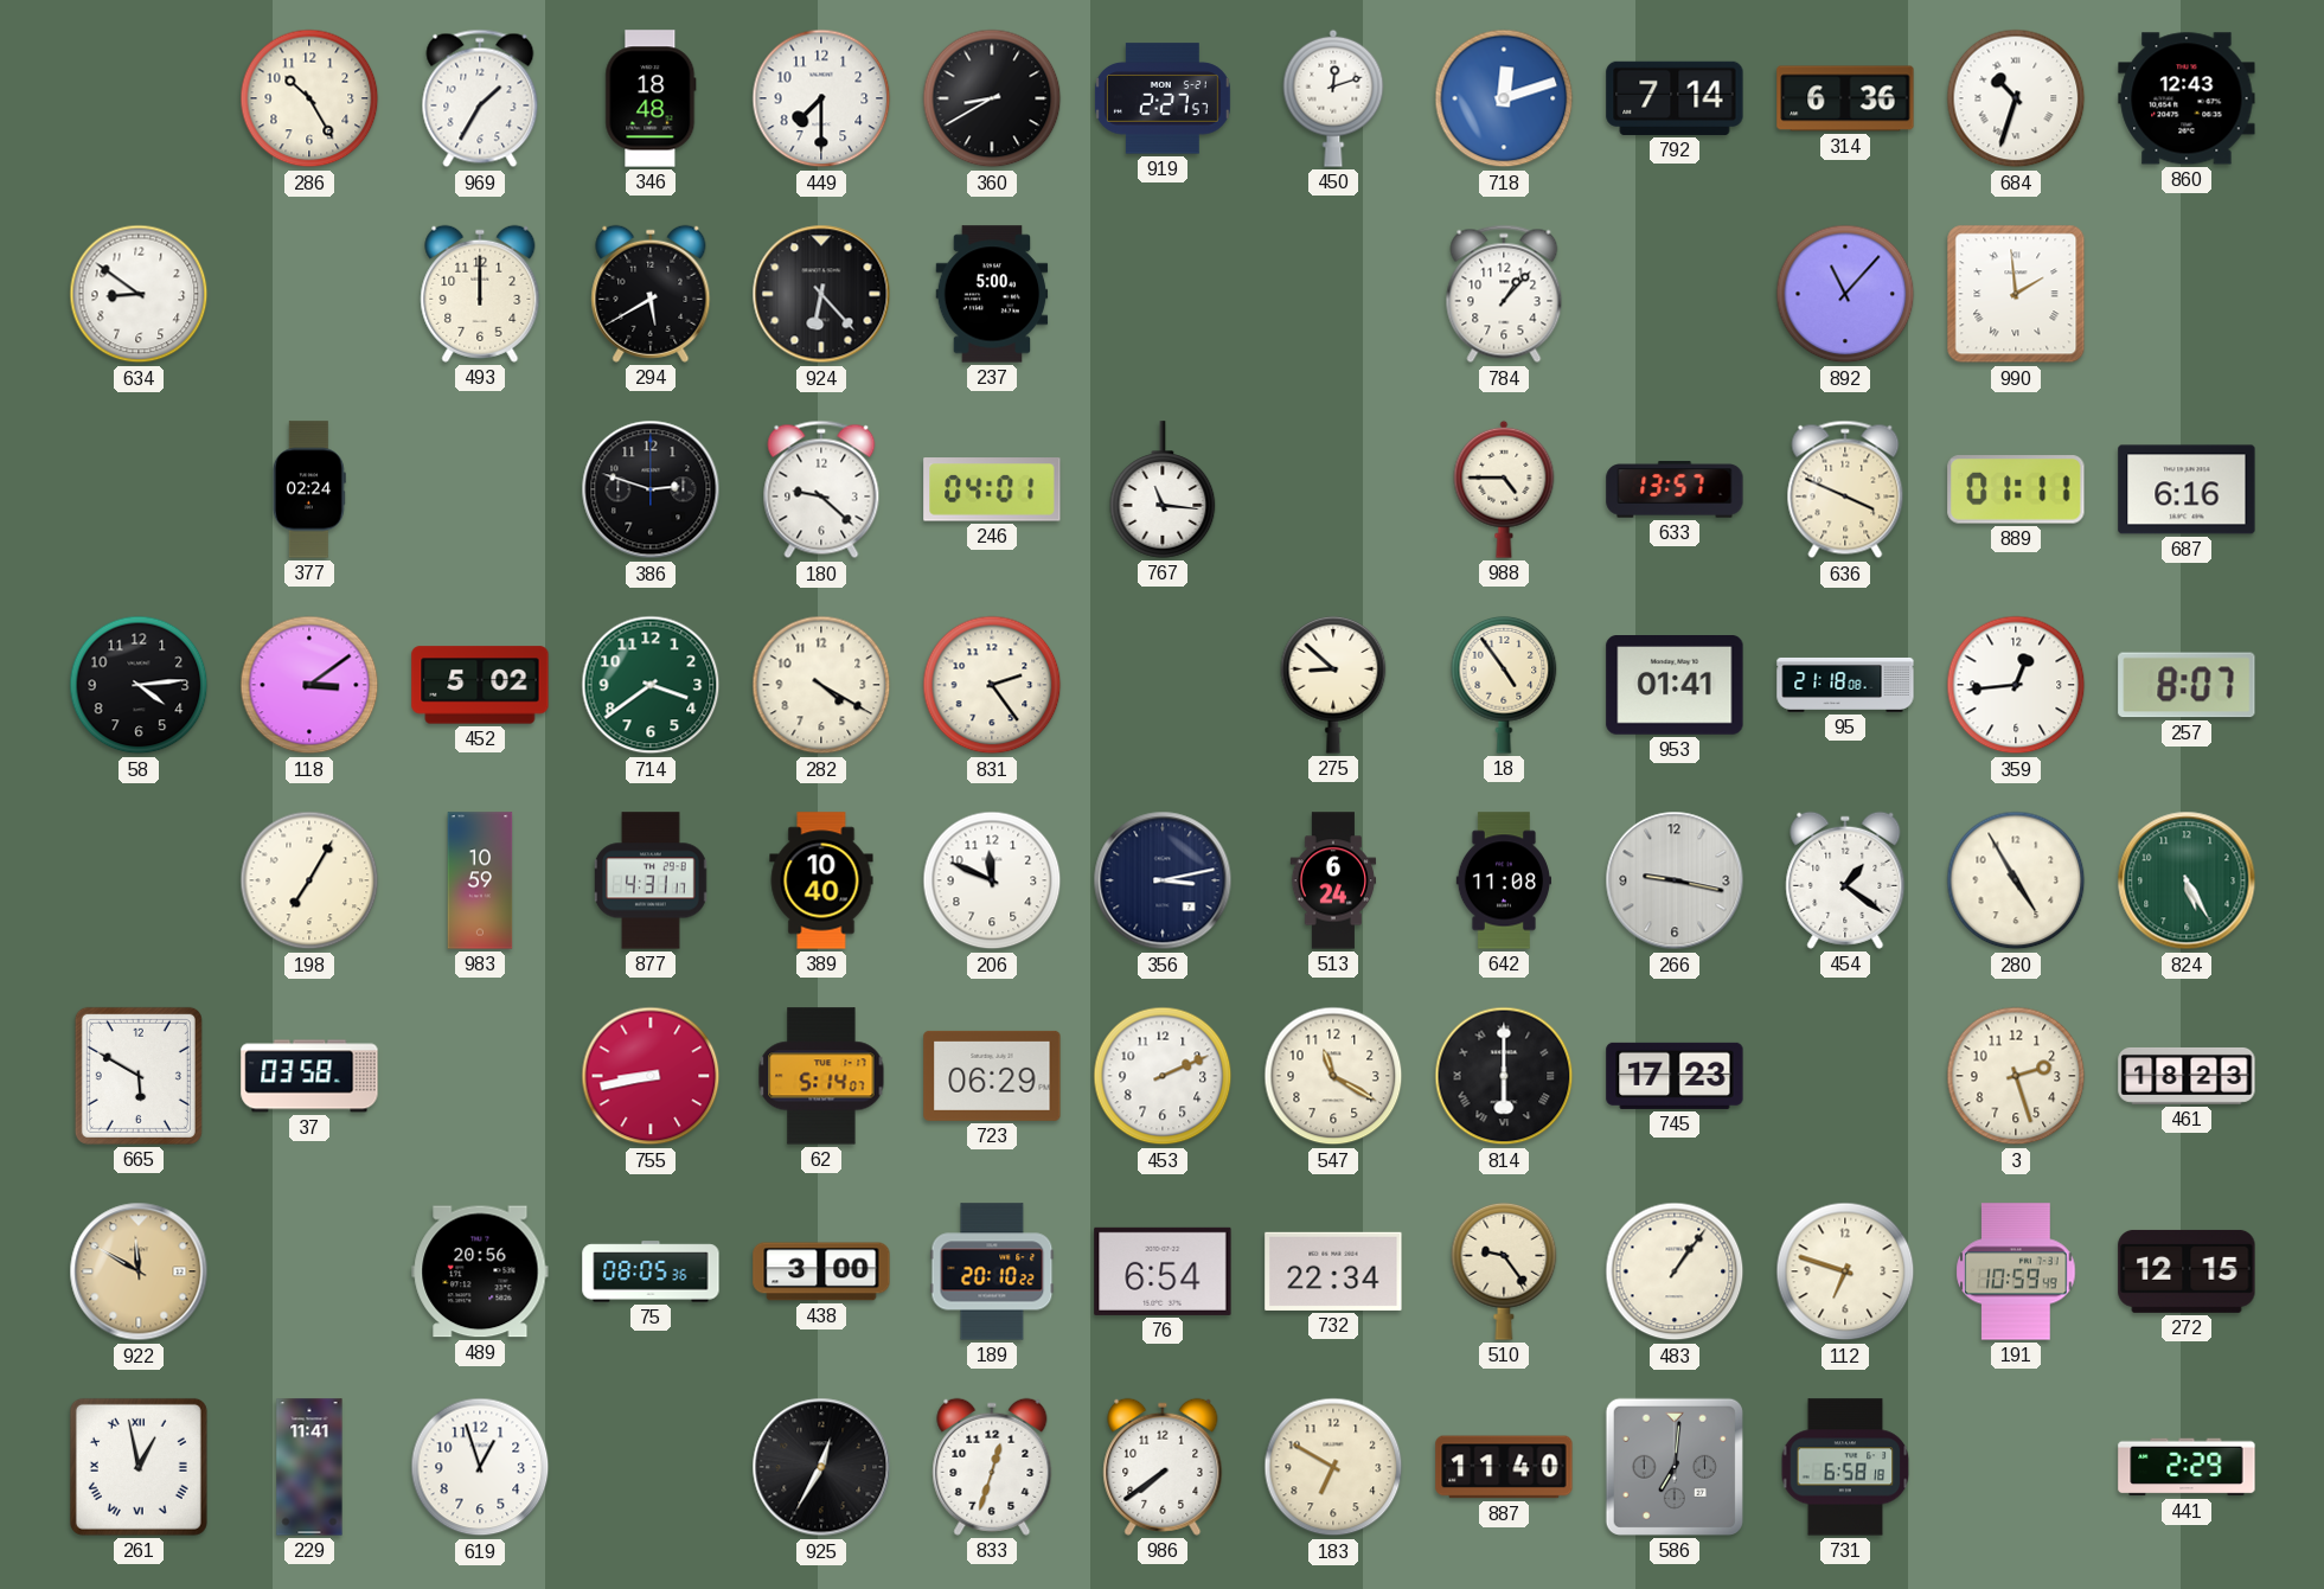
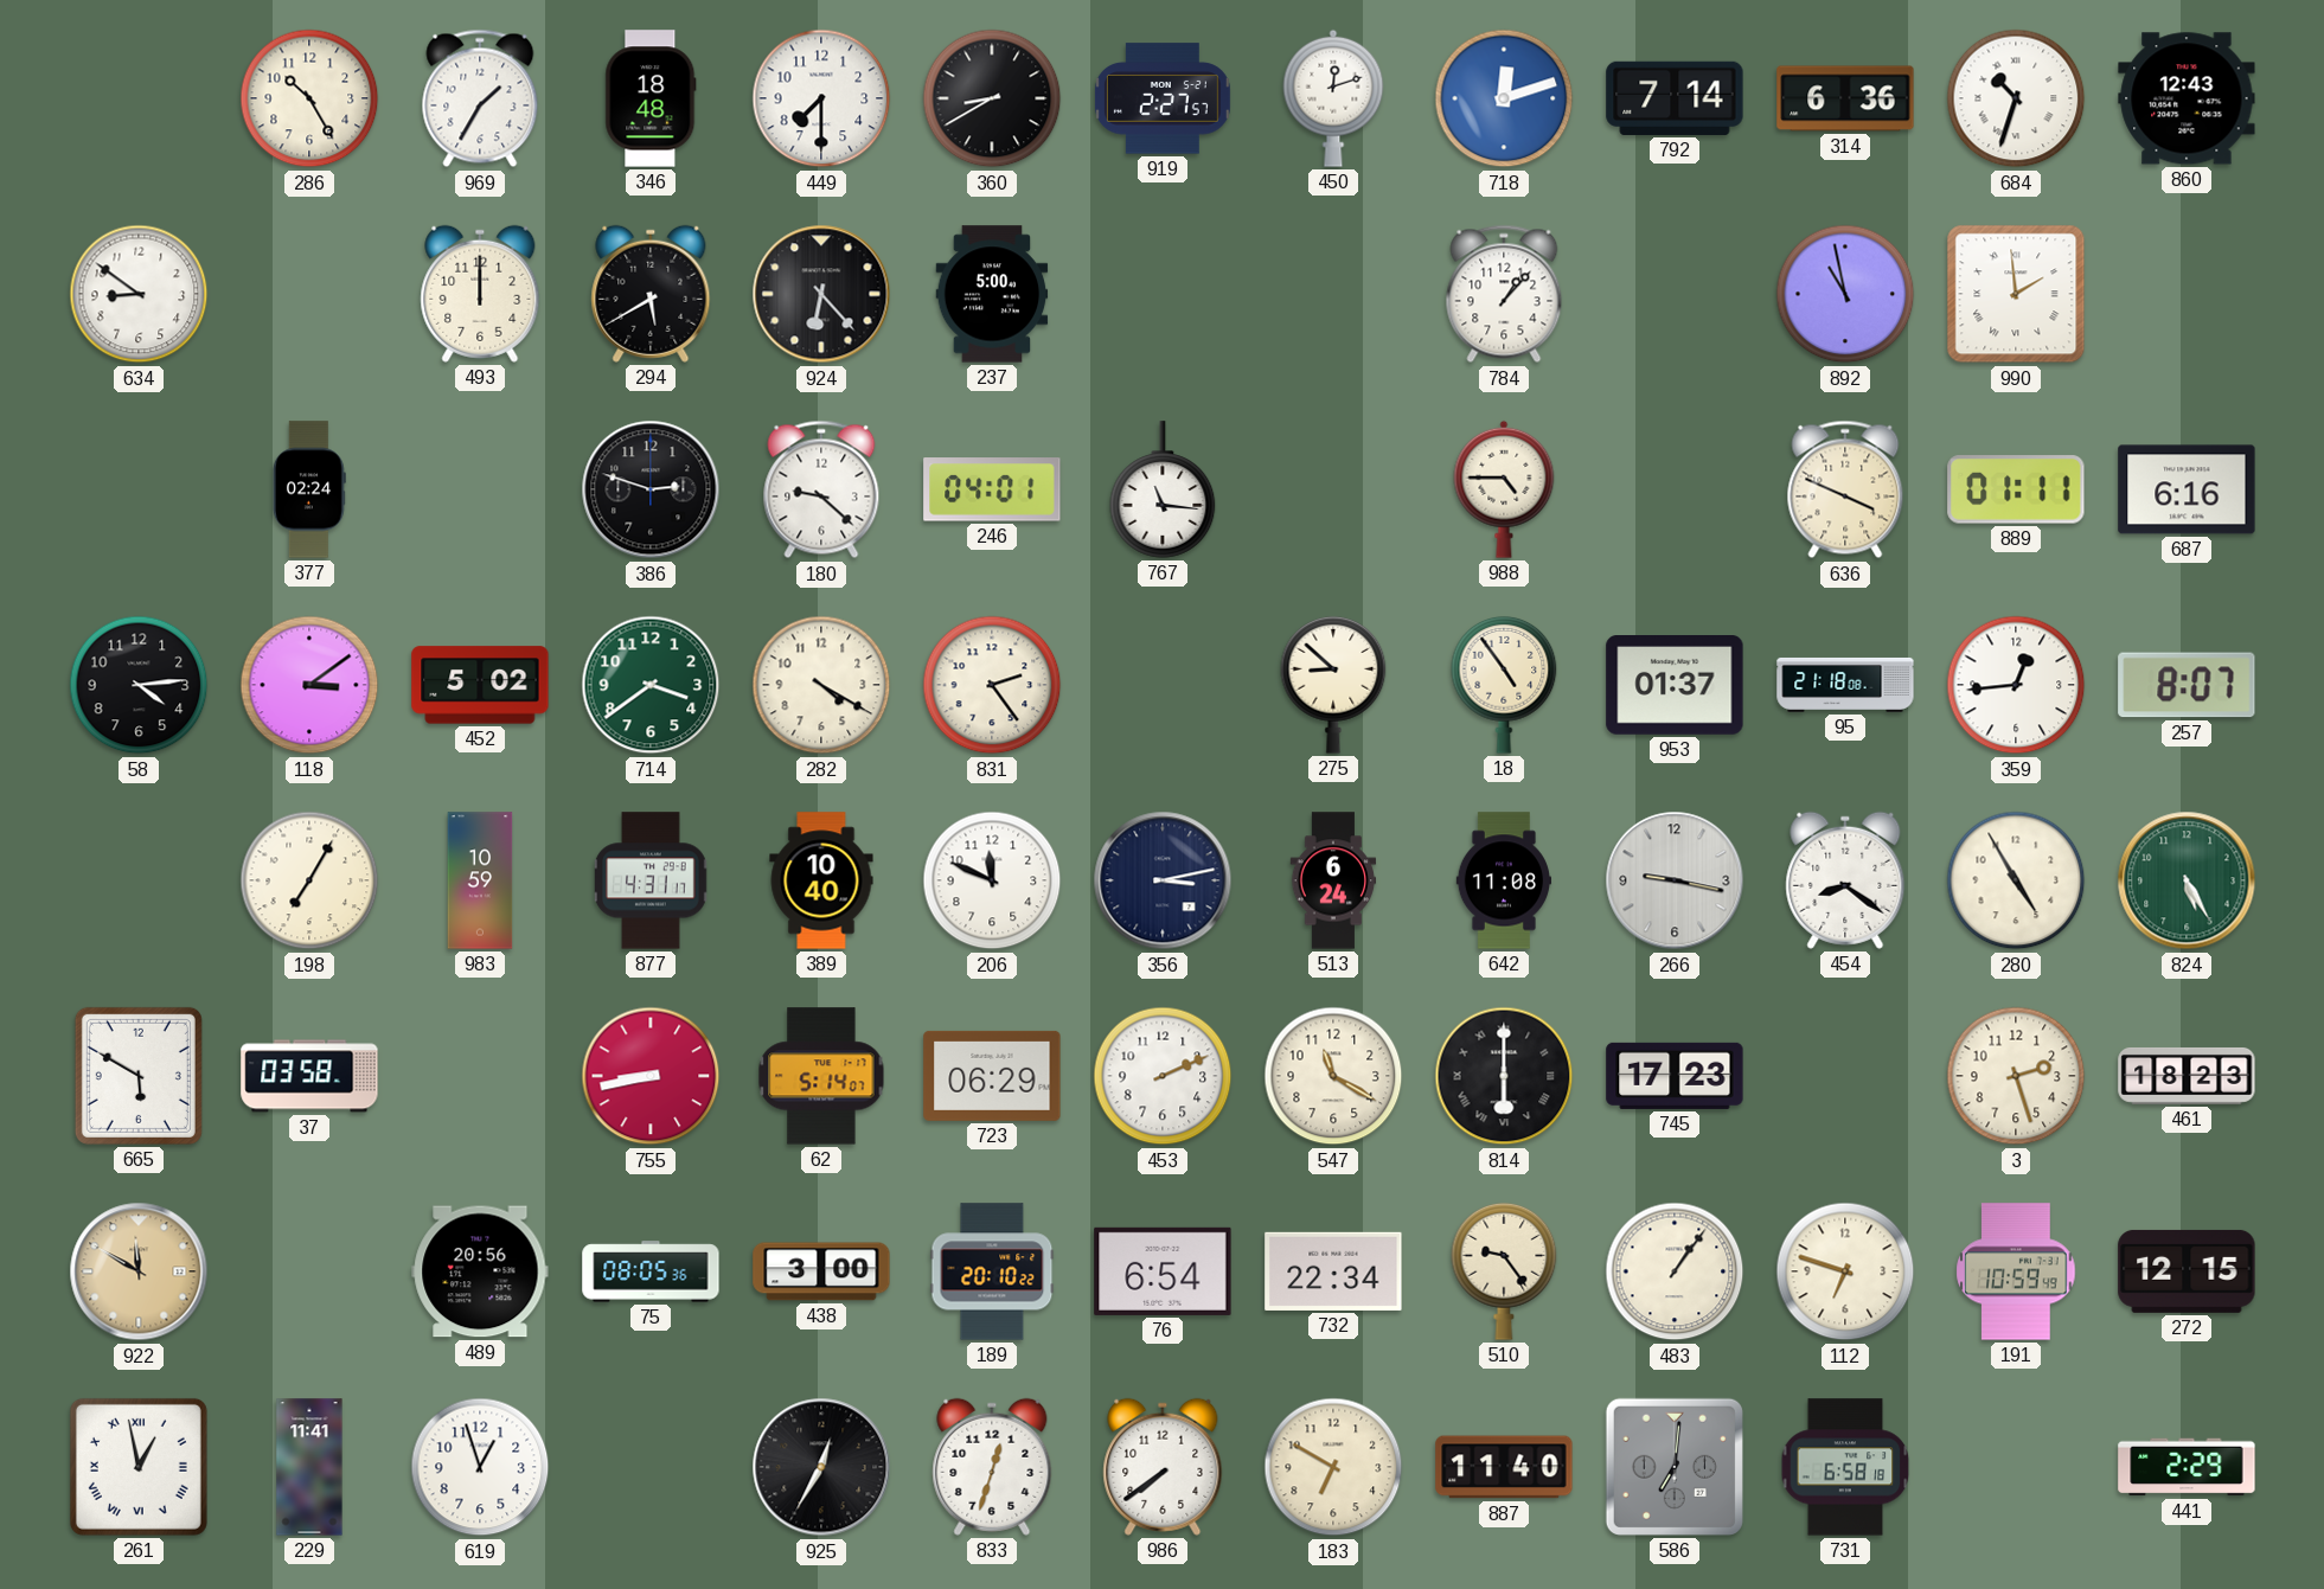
892: 11:07 -> 10:58
633: 13:57 -> none
953: 01:41 -> 01:37
454: 1:21 -> 8:21
